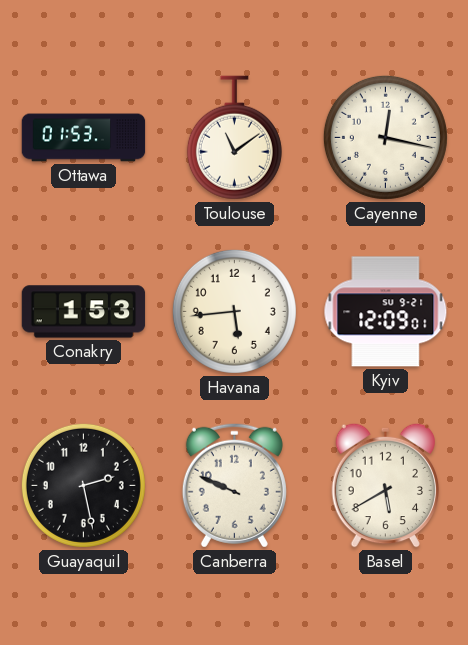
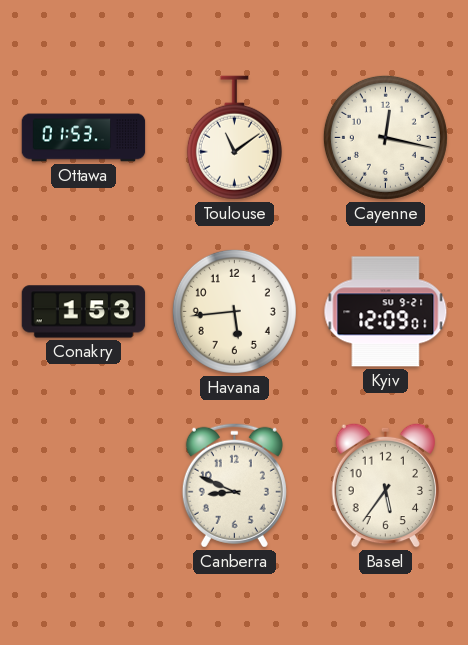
Guayaquil: 2:28 -> none
Canberra: 9:49 -> 8:49
Basel: 5:40 -> 5:36
